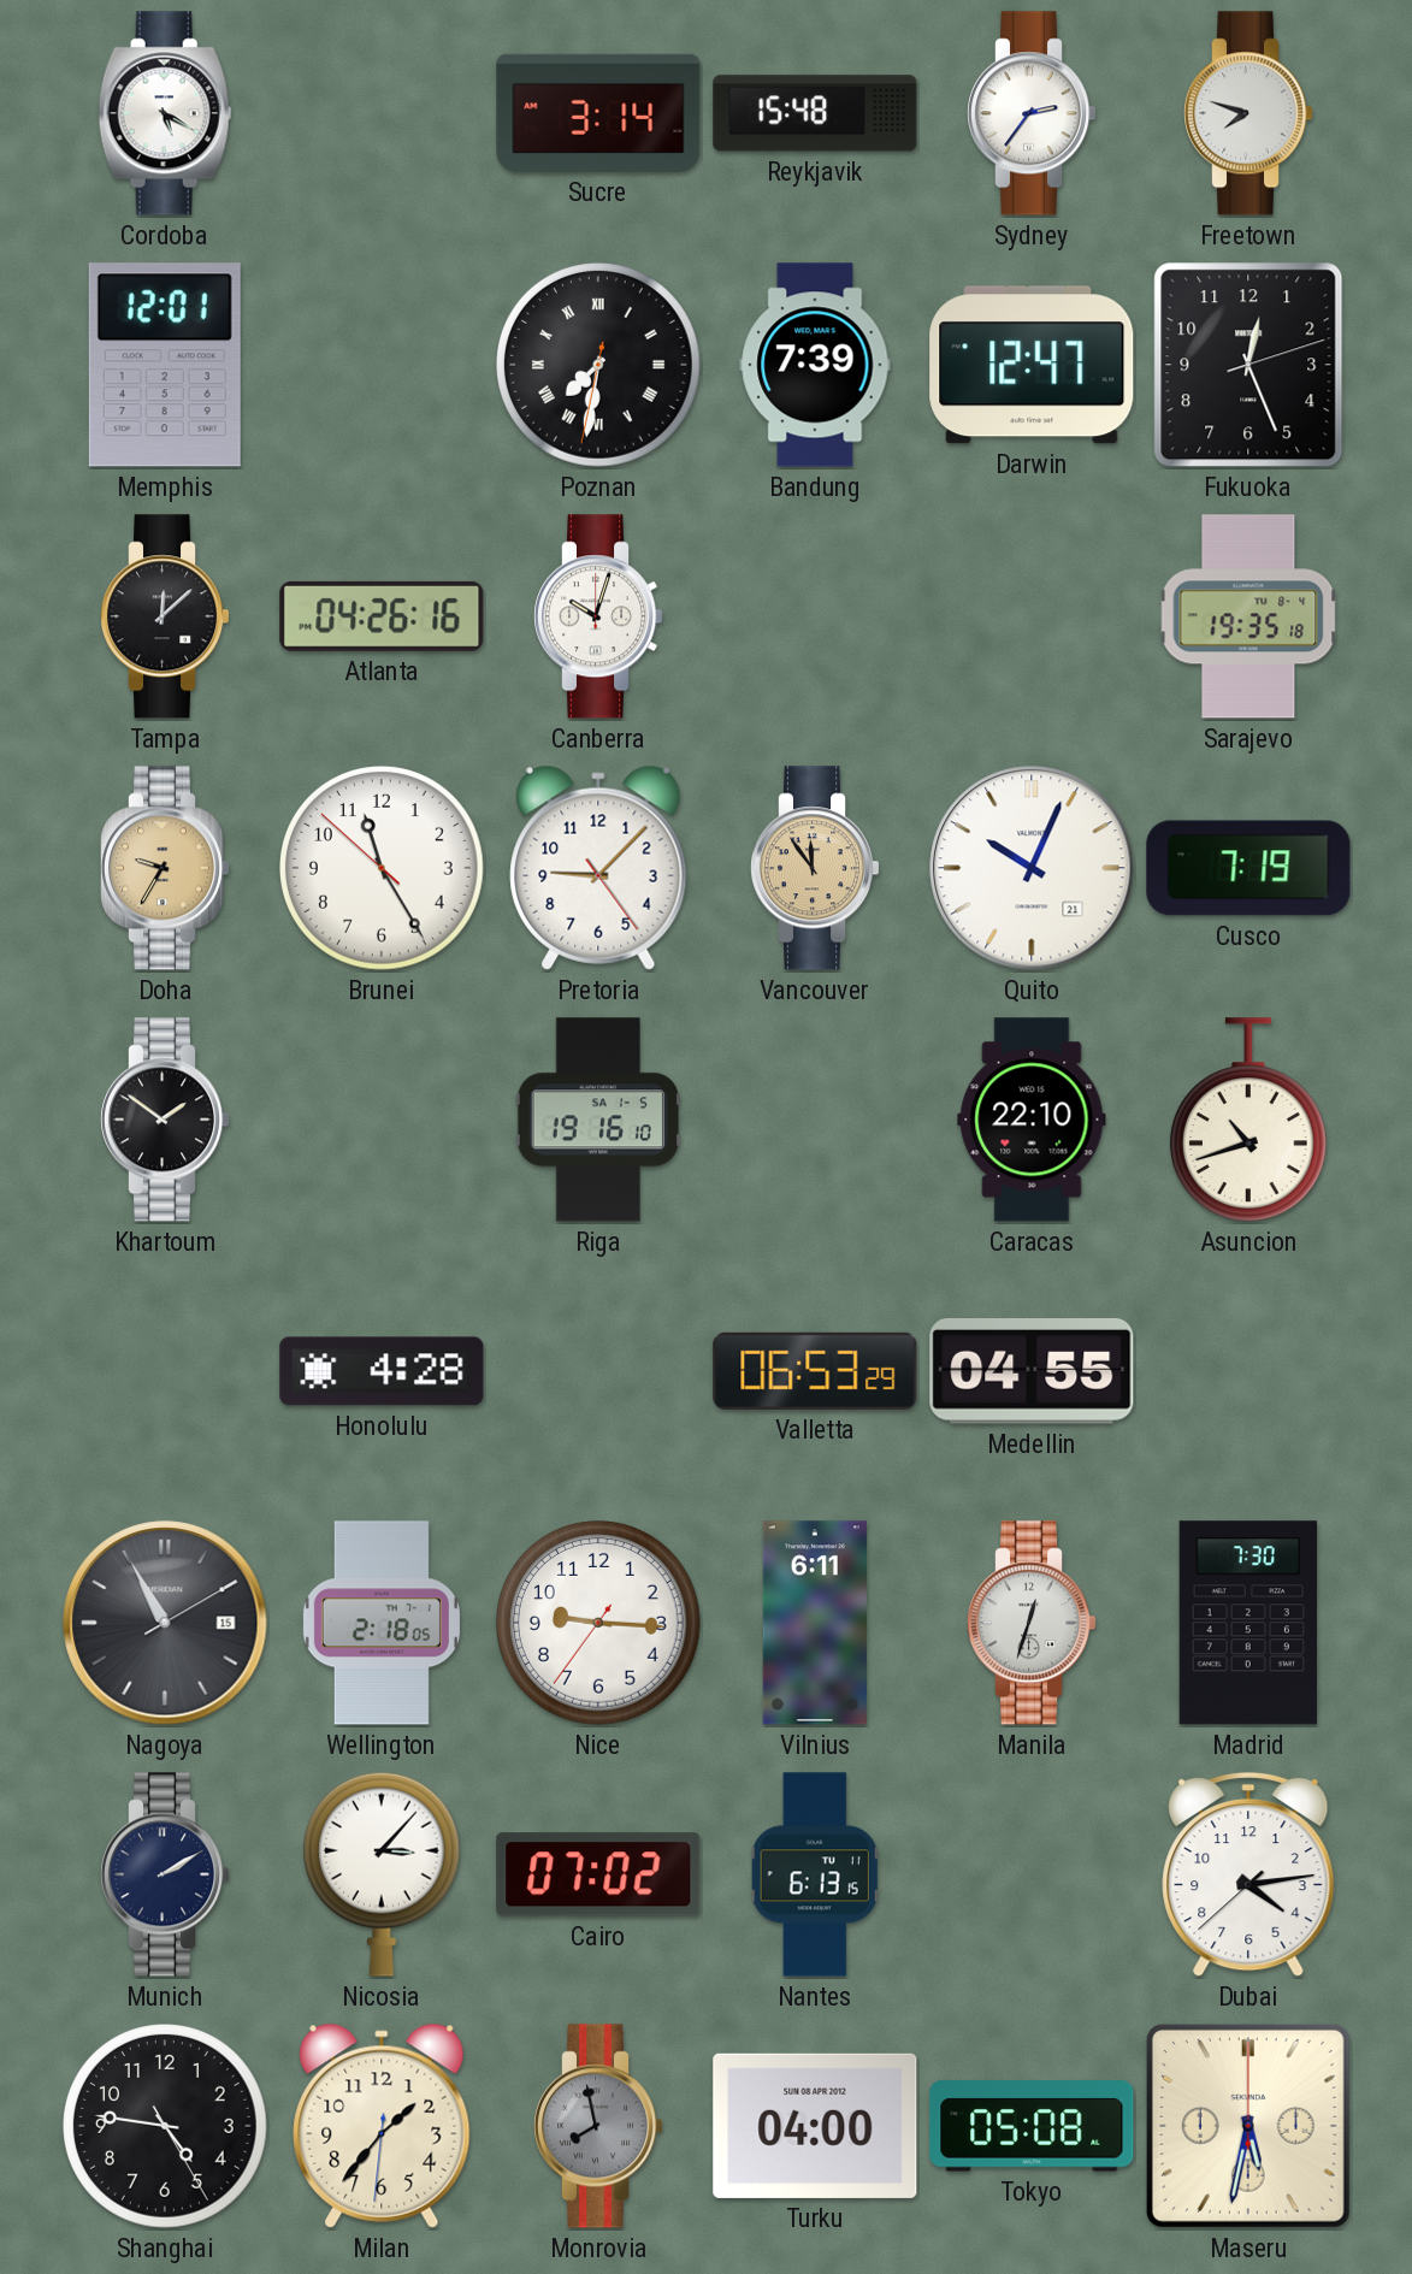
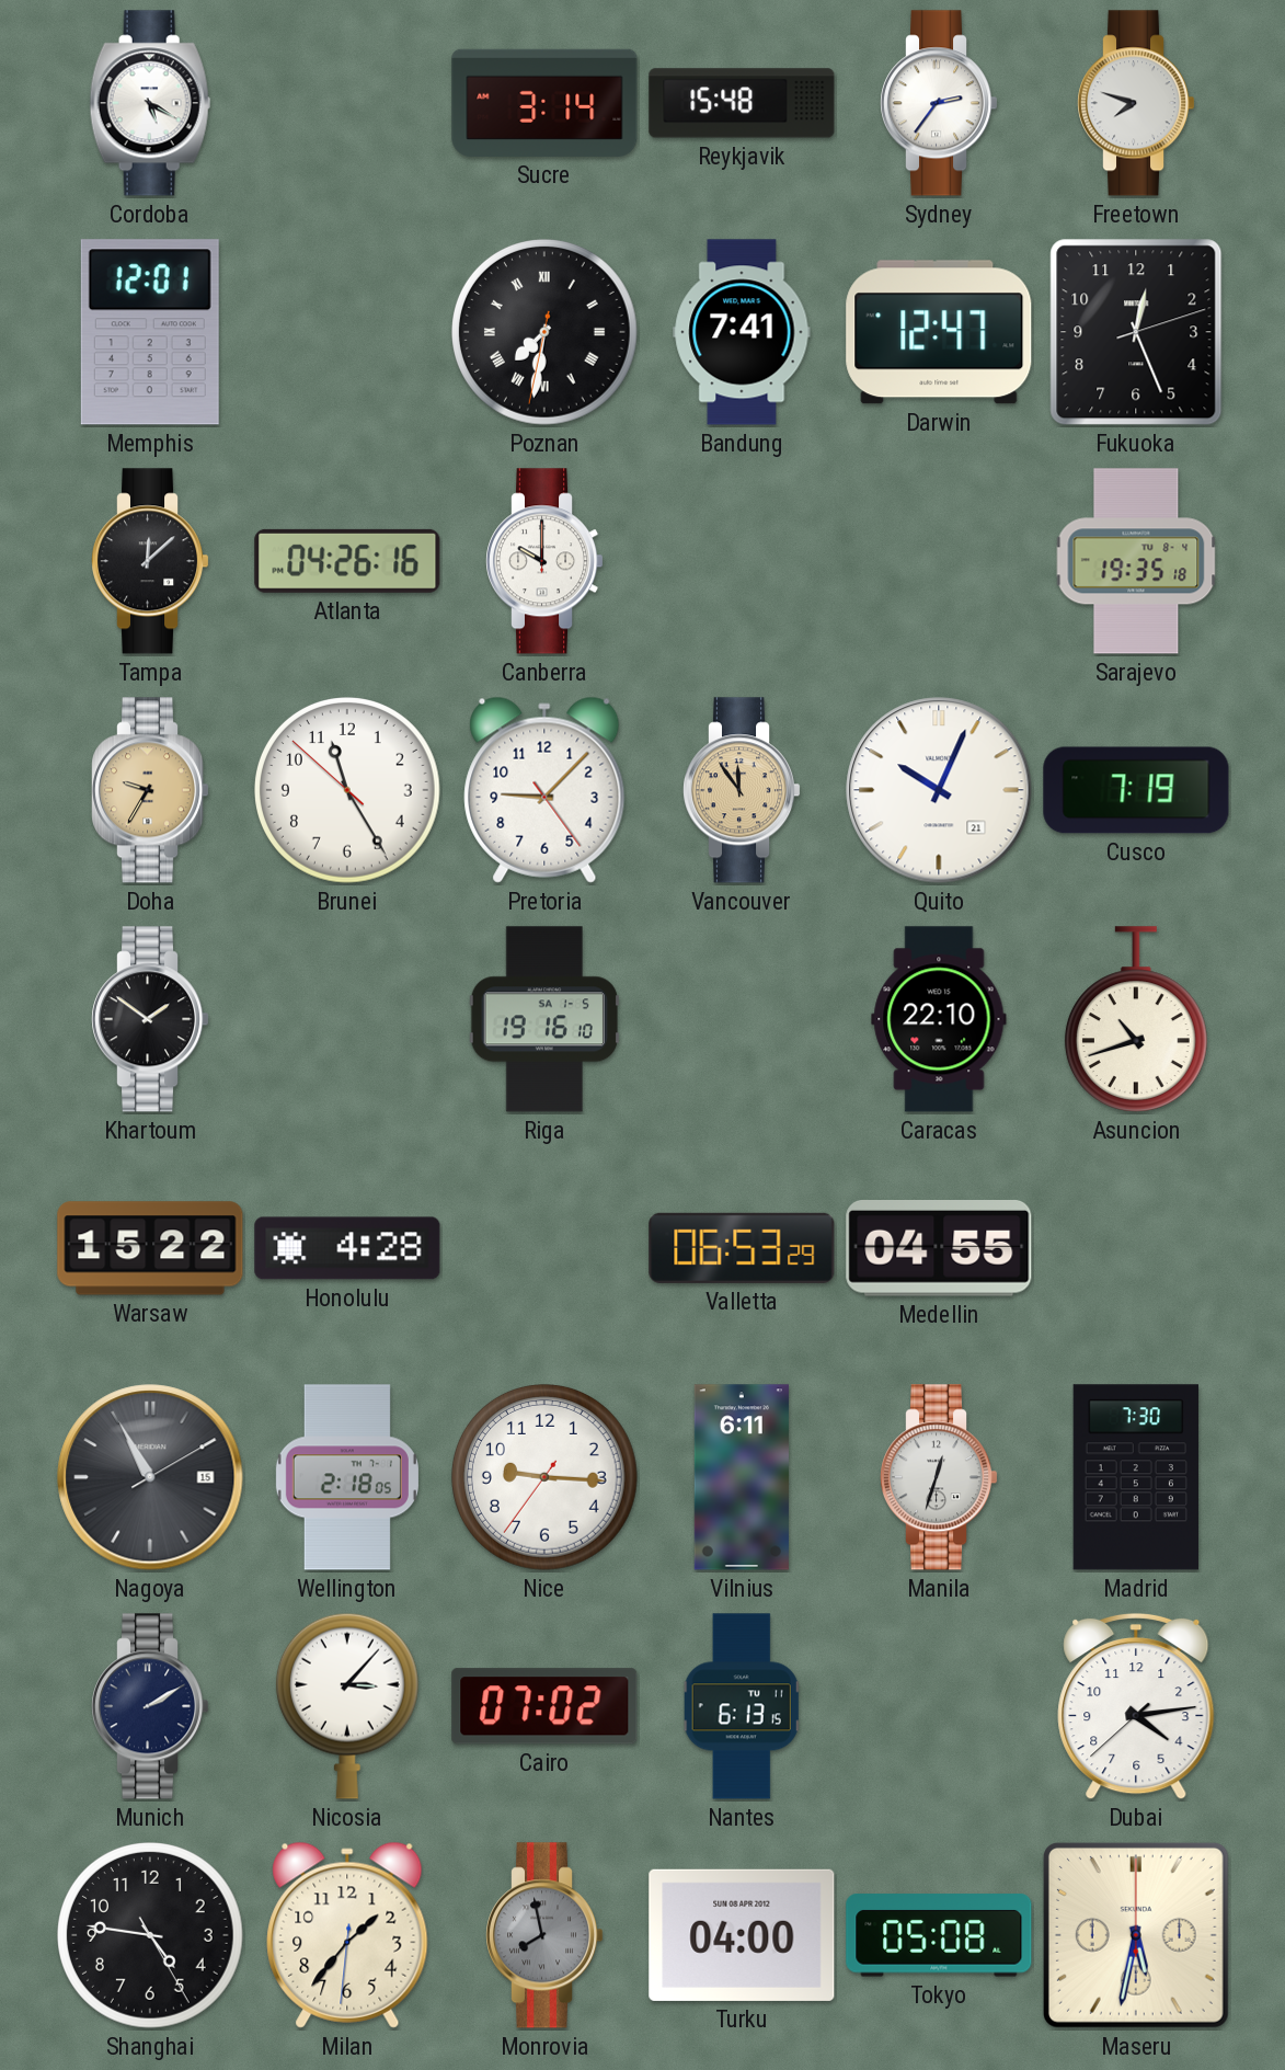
Bandung: 7:39 -> 7:41
Canberra: 10:03 -> 10:00
Warsaw: none -> 15:22
